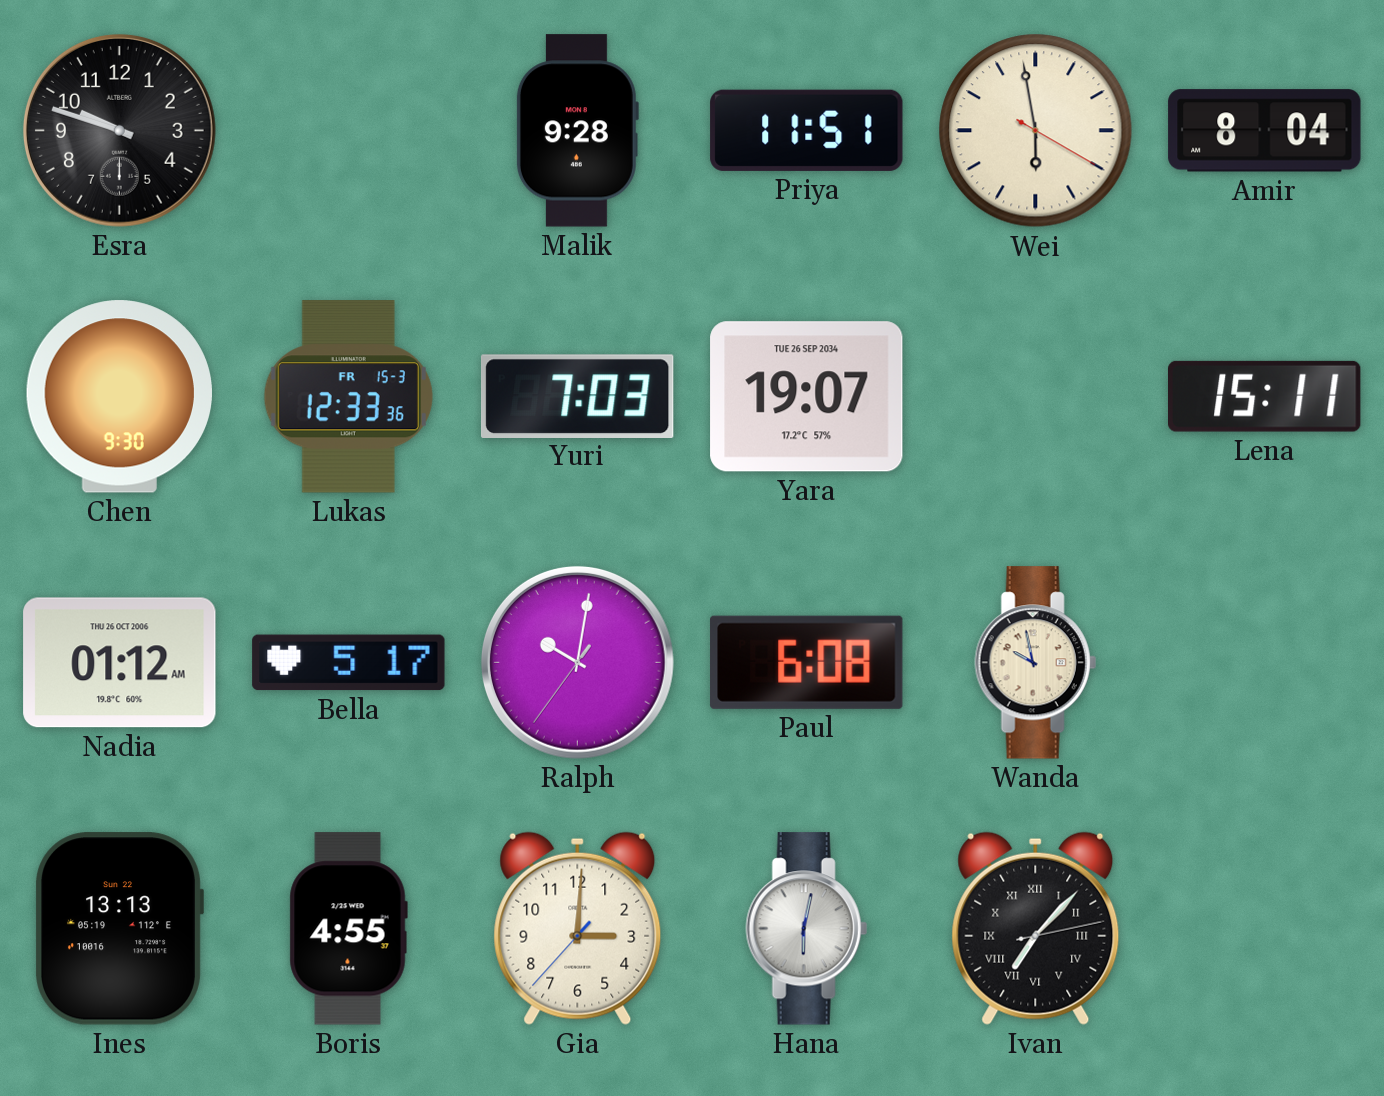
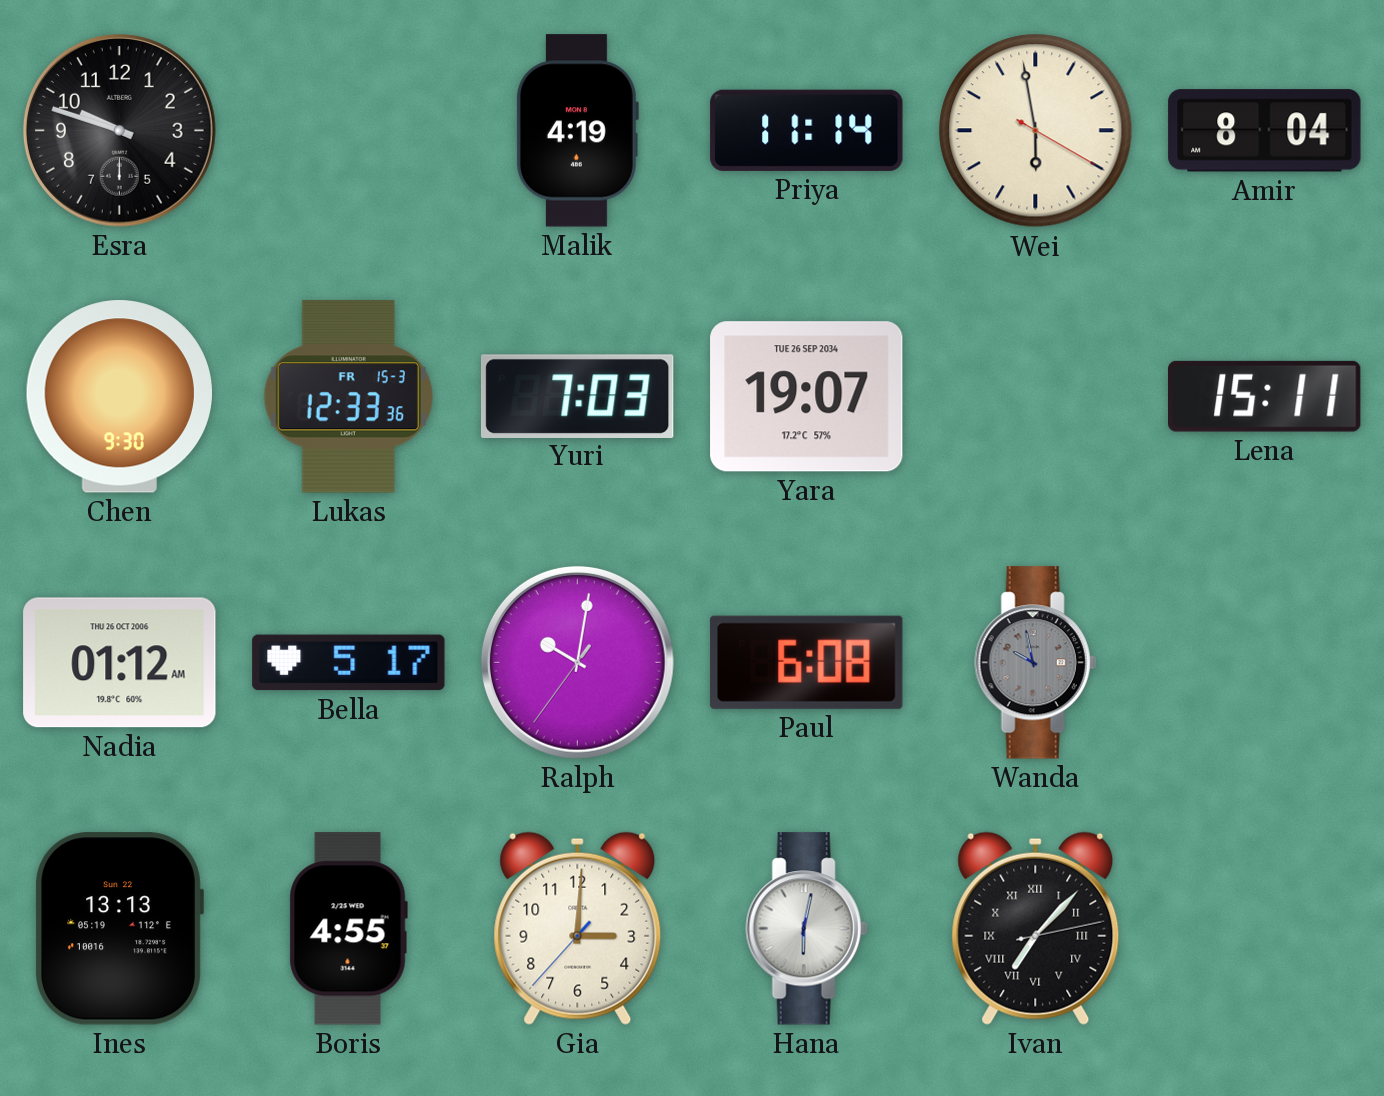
Malik: 9:28 -> 4:19
Priya: 11:51 -> 11:14
Wanda dial: cream -> grey
